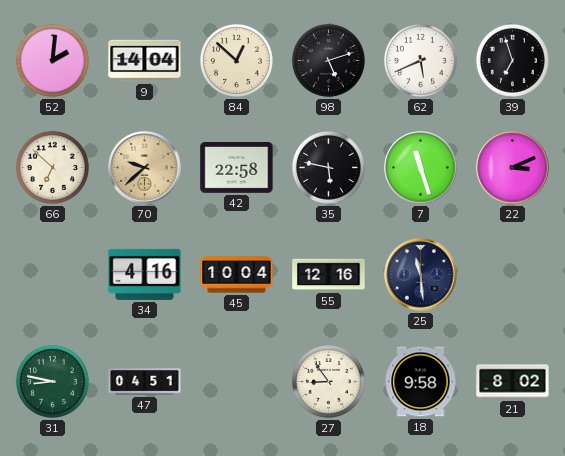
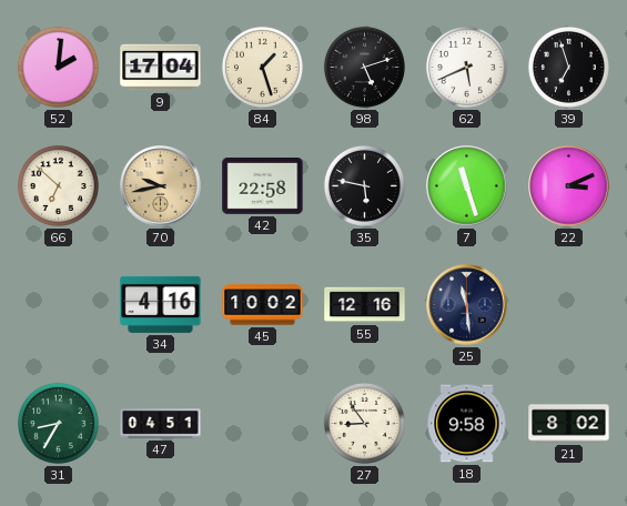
9: 14:04 -> 17:04
84: 12:52 -> 1:27
70: 9:38 -> 9:43
45: 10:04 -> 10:02
31: 8:47 -> 8:35
